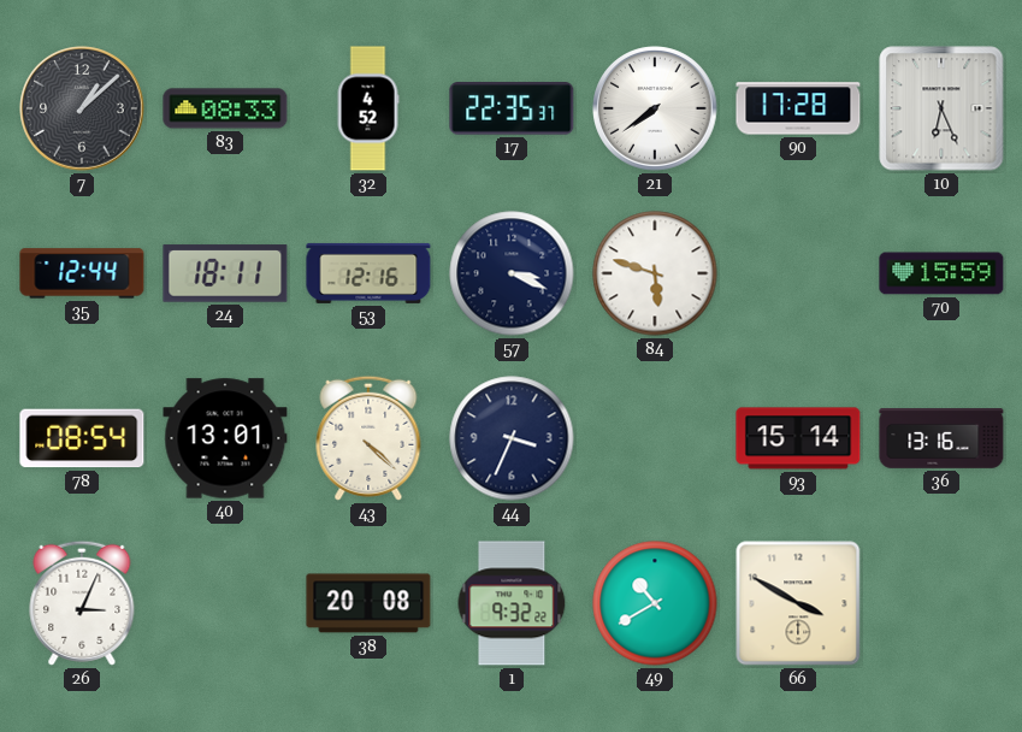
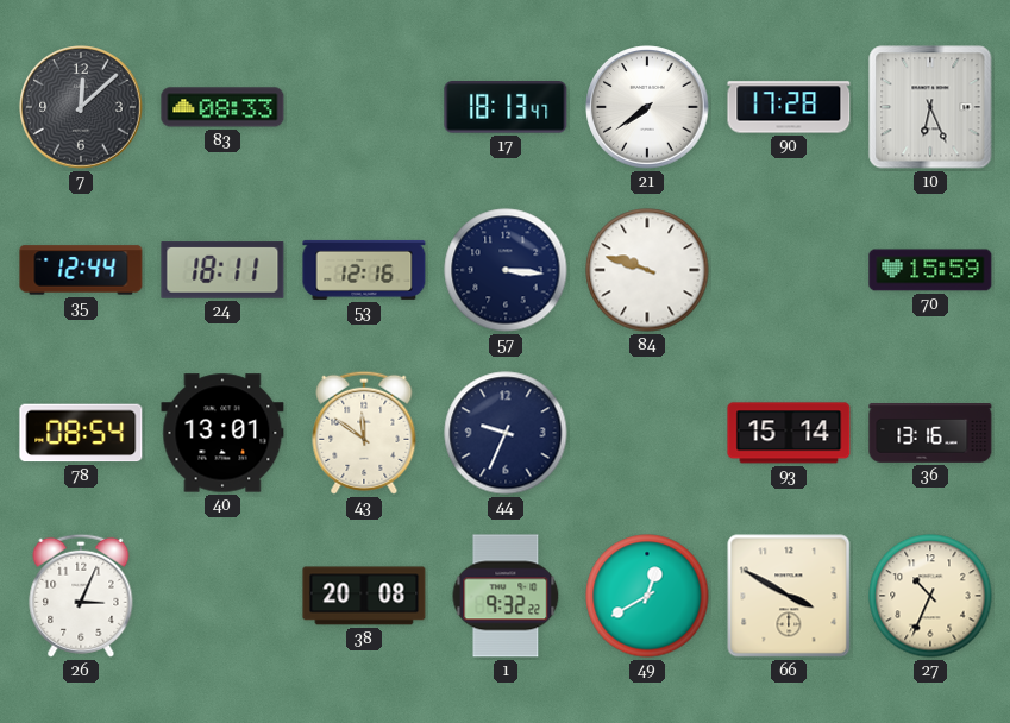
7: 1:08 -> 12:08
32: 4:52 -> none
17: 22:35 -> 18:13
57: 3:19 -> 3:16
84: 5:48 -> 9:48
43: 4:22 -> 11:51
44: 3:34 -> 9:34
49: 10:40 -> 12:40
27: none -> 10:34
